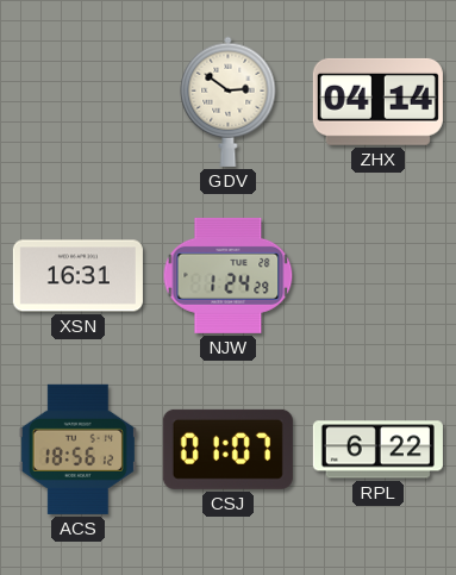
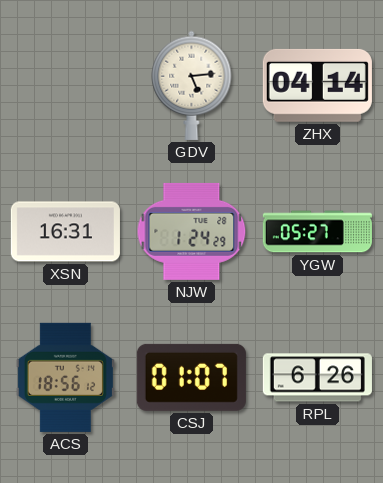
GDV: 2:51 -> 5:14
YGW: none -> 05:27
RPL: 6:22 -> 6:26
